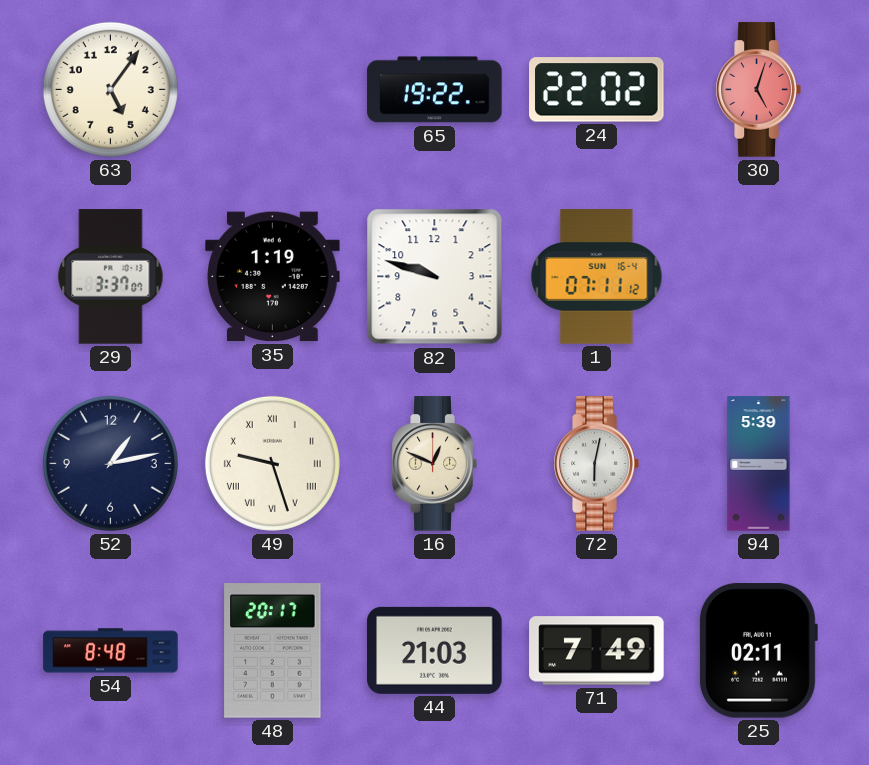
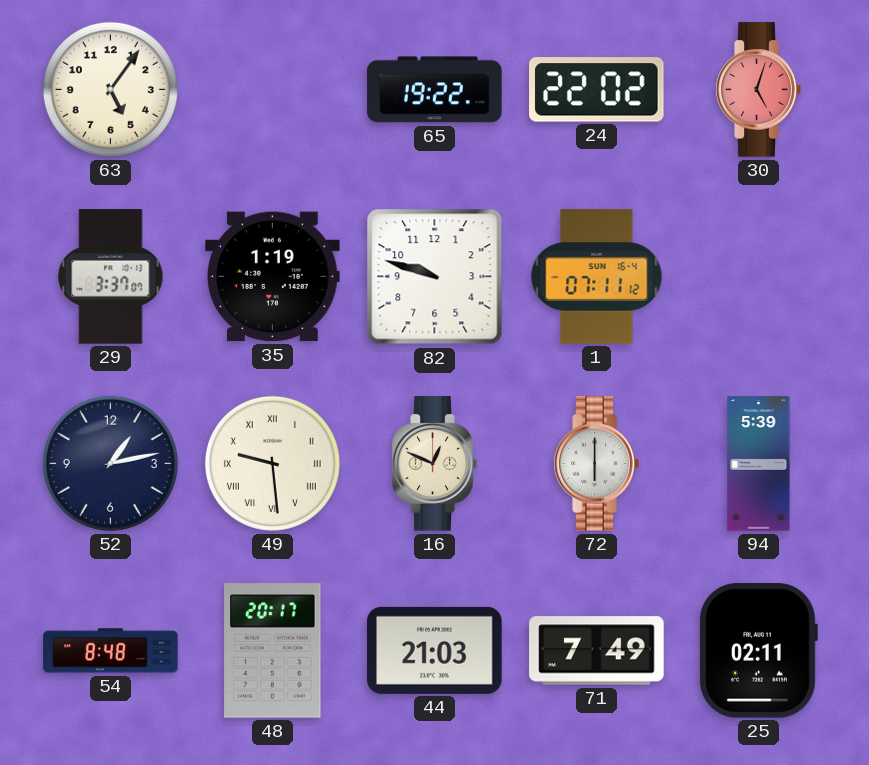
49: 9:27 -> 9:29
72: 6:02 -> 6:00
